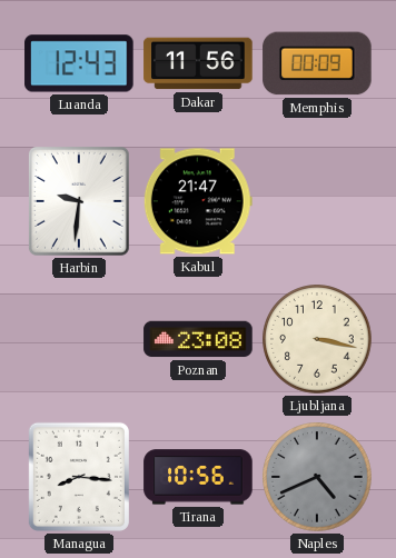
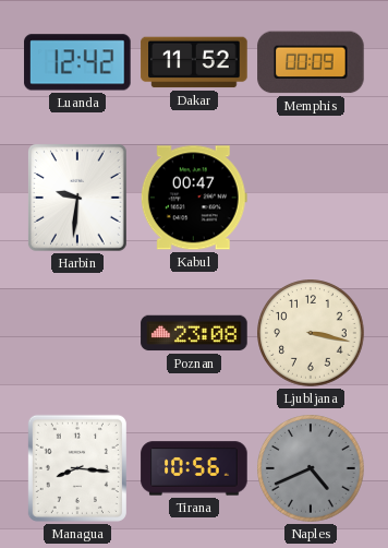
Luanda: 12:43 -> 12:42
Dakar: 11:56 -> 11:52
Kabul: 21:47 -> 00:47
